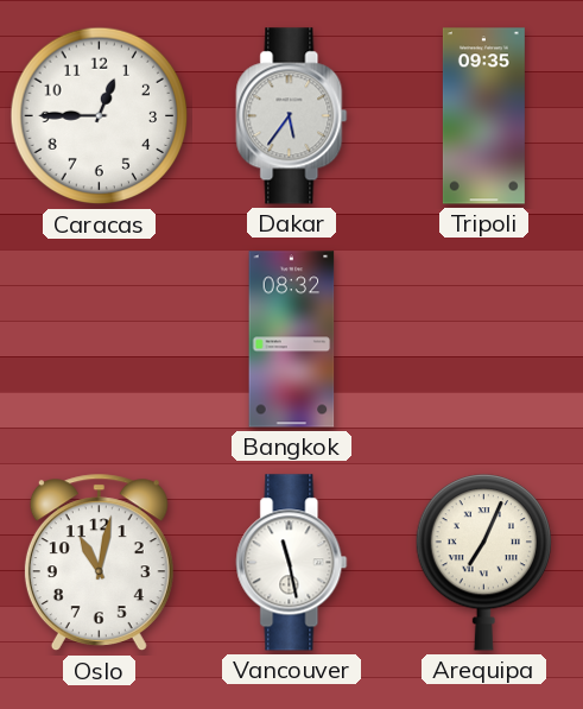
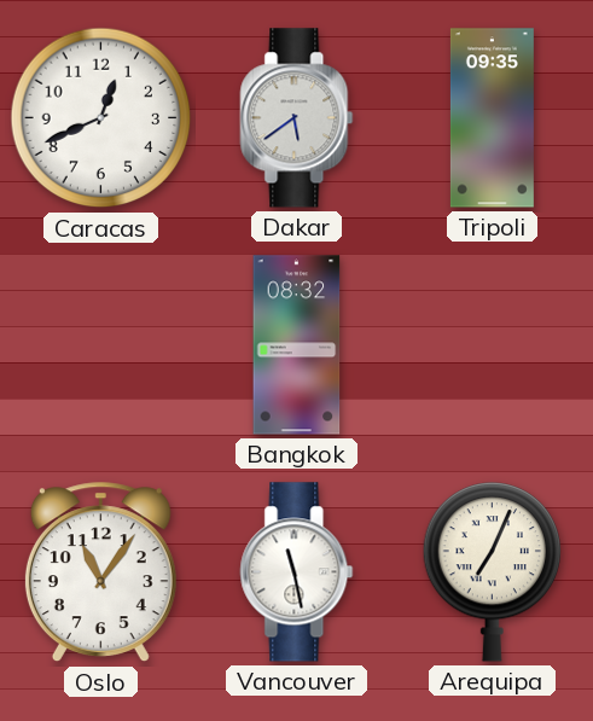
Caracas: 12:45 -> 12:41
Dakar: 5:36 -> 5:39
Oslo: 11:02 -> 11:06
